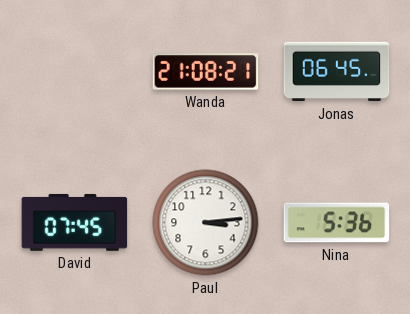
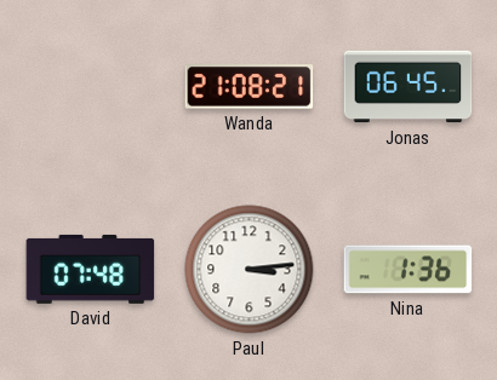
David: 07:45 -> 07:48
Nina: 5:36 -> 1:36
